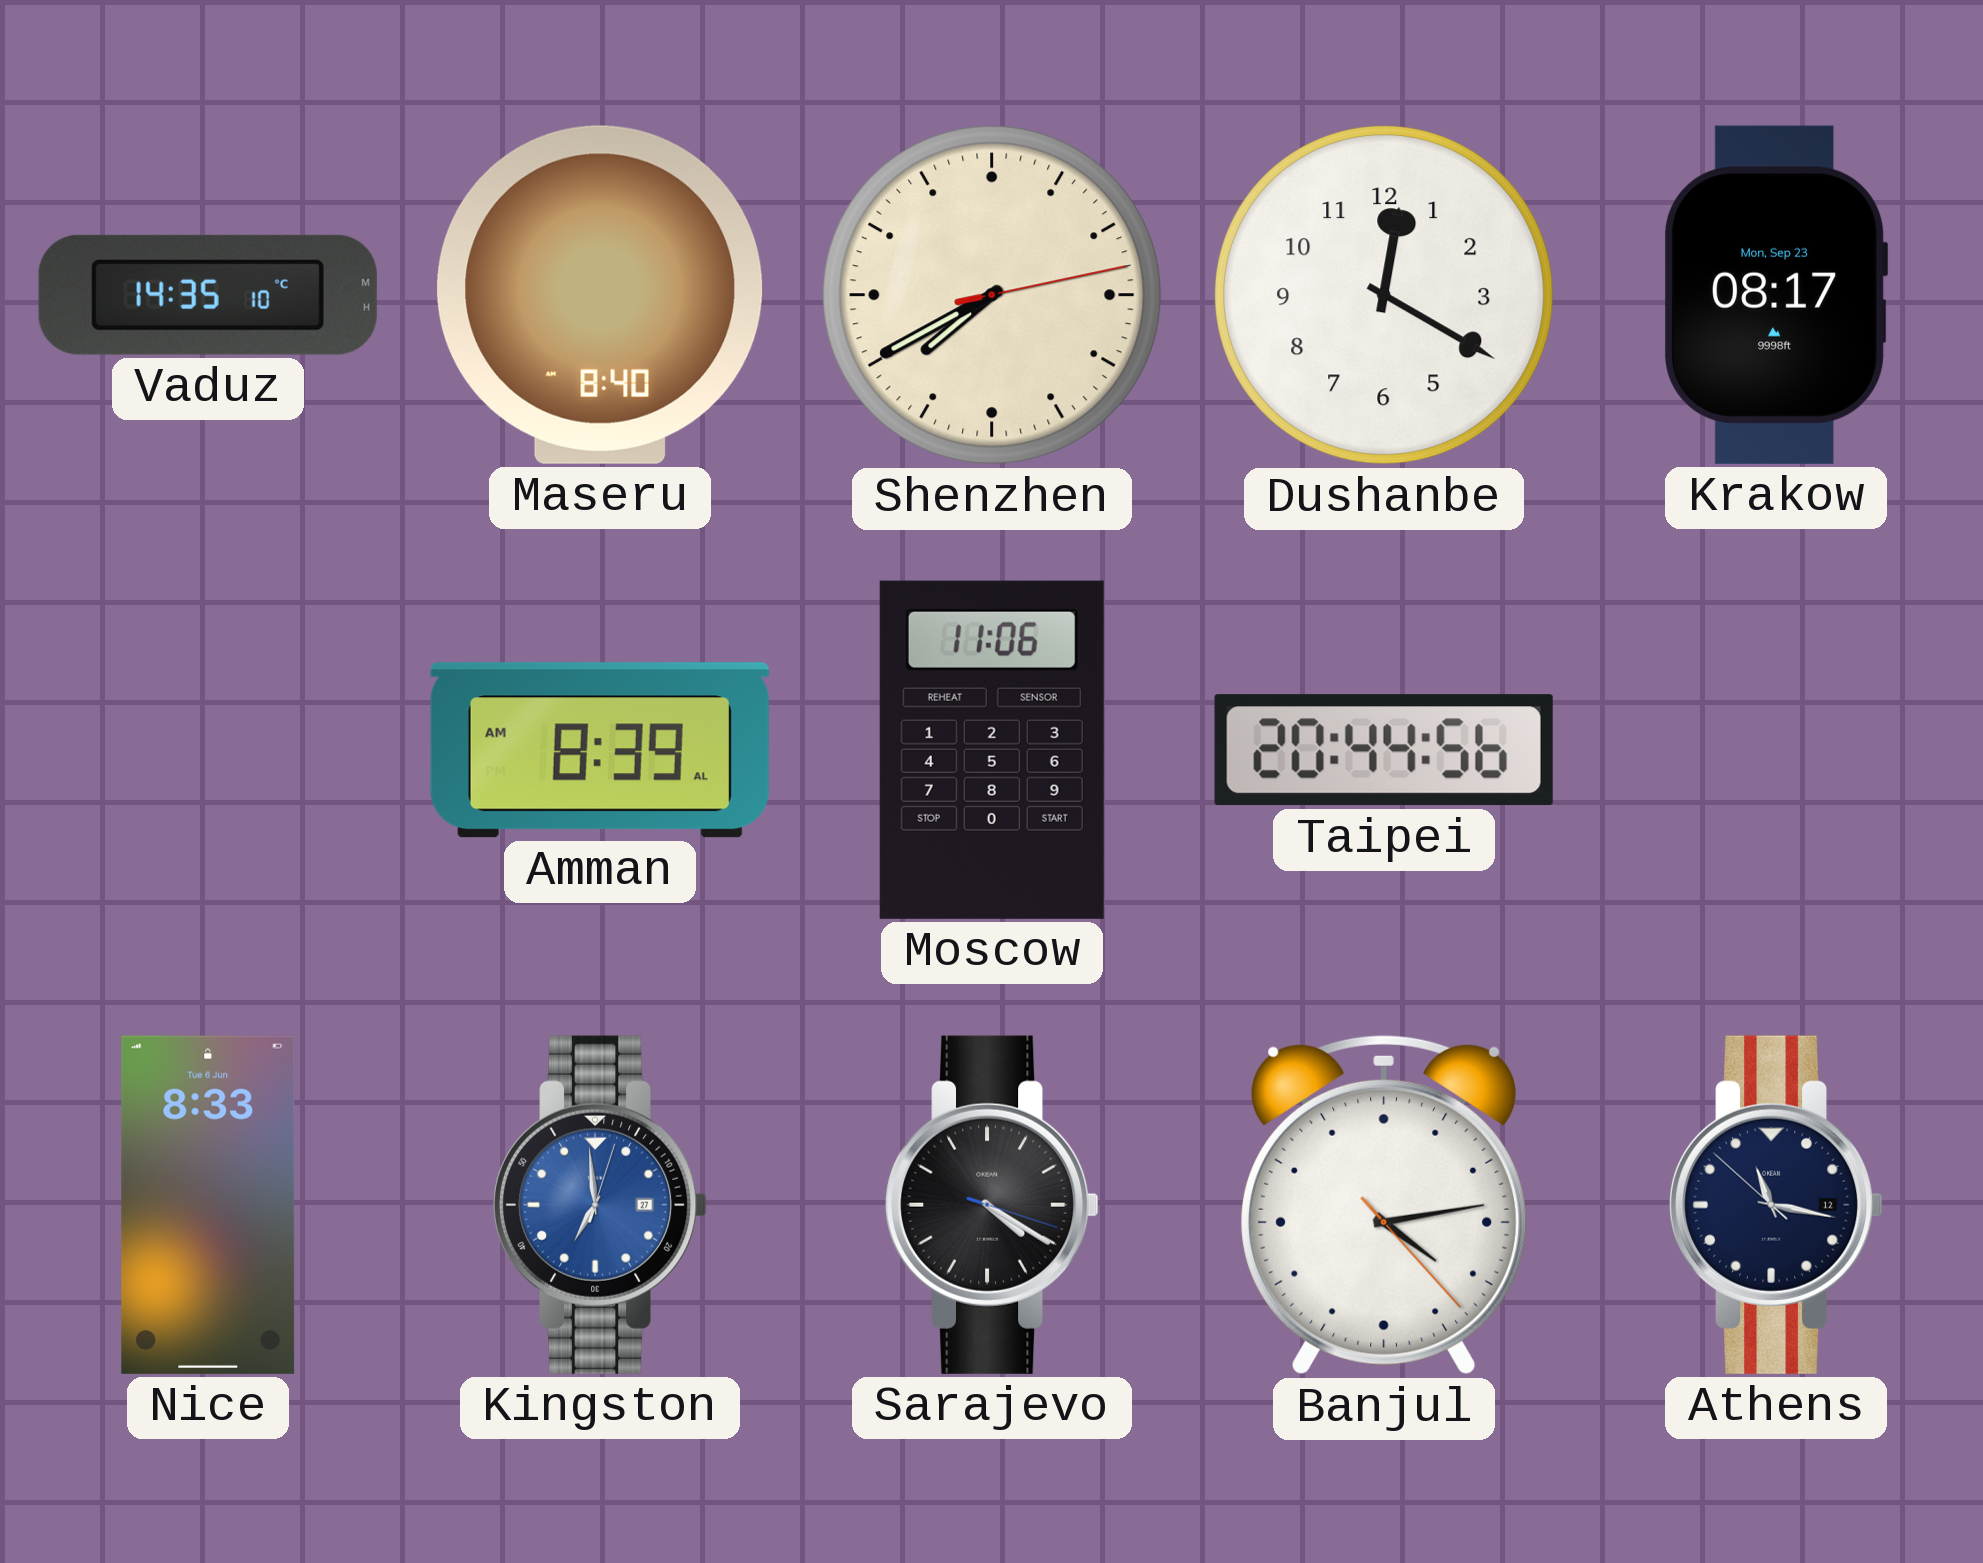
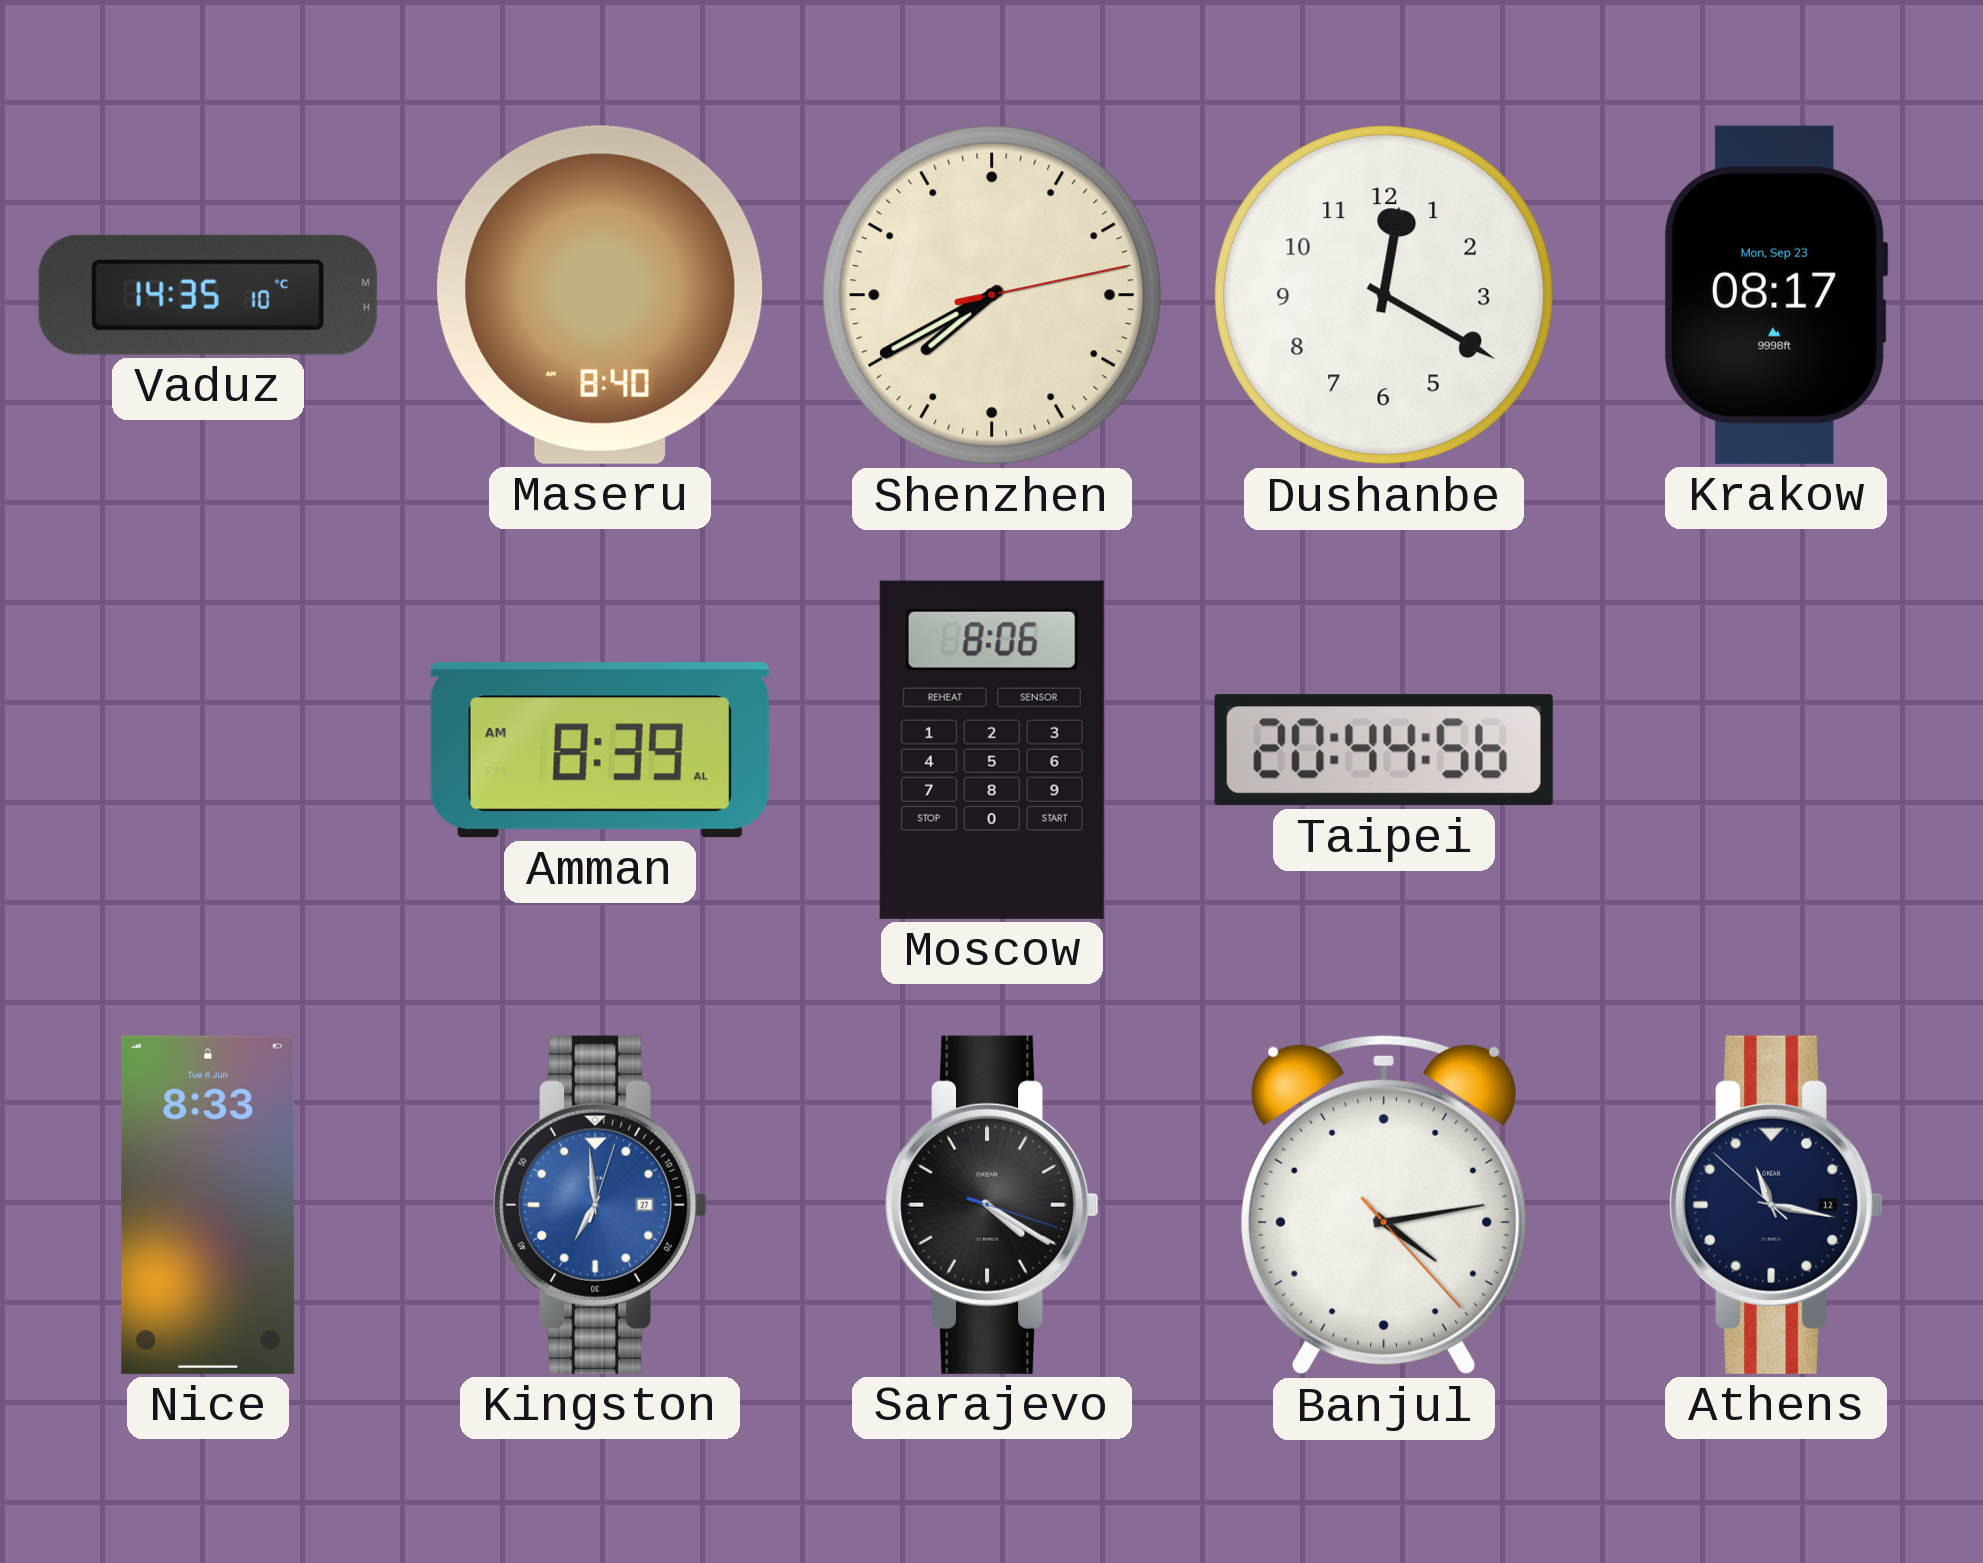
Moscow: 11:06 -> 8:06
